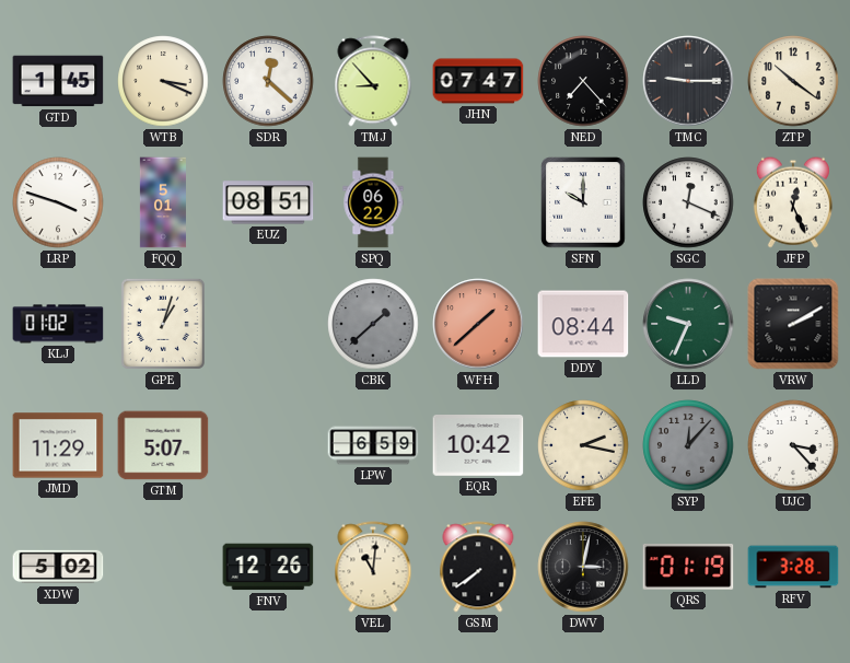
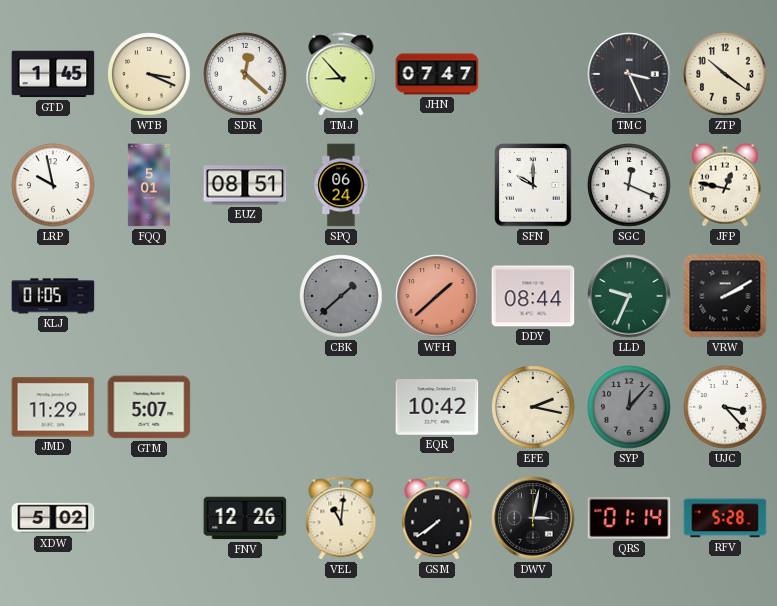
NED: 7:23 -> none
TMC: 9:15 -> 3:26
LRP: 3:48 -> 9:58
SPQ: 06:22 -> 06:24
JFP: 12:26 -> 12:47
KLJ: 01:02 -> 01:05
GPE: 1:03 -> none
LPW: 6:59 -> none
QRS: 01:19 -> 01:14
RFV: 3:28 -> 5:28
